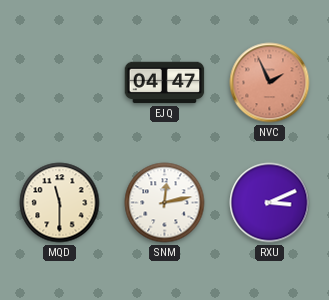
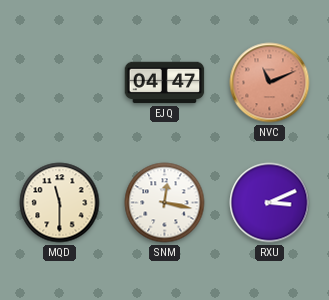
NVC: 1:56 -> 11:11
SNM: 12:13 -> 12:17
